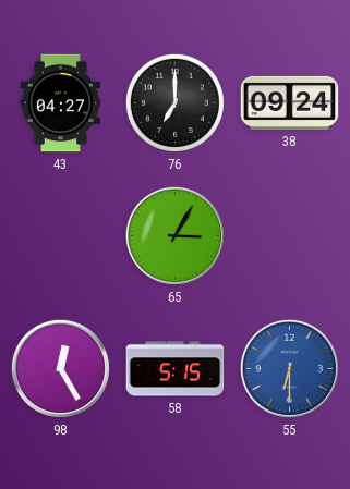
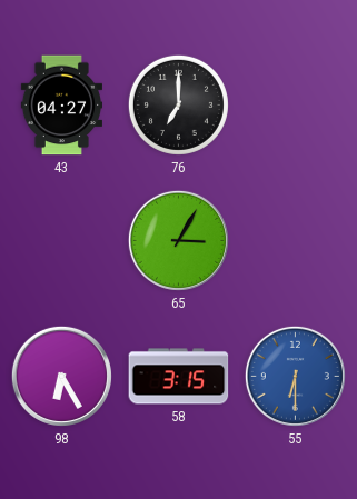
38: 09:24 -> none
98: 12:25 -> 6:25
58: 5:15 -> 3:15
